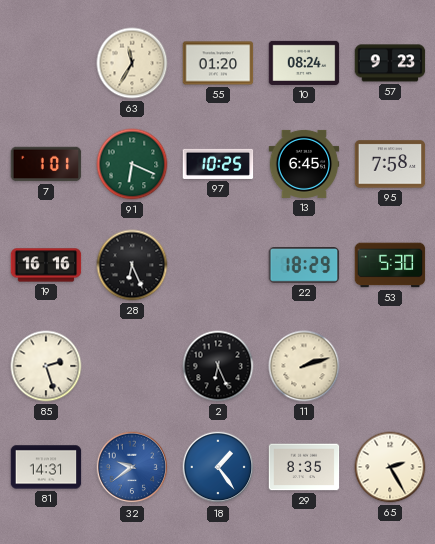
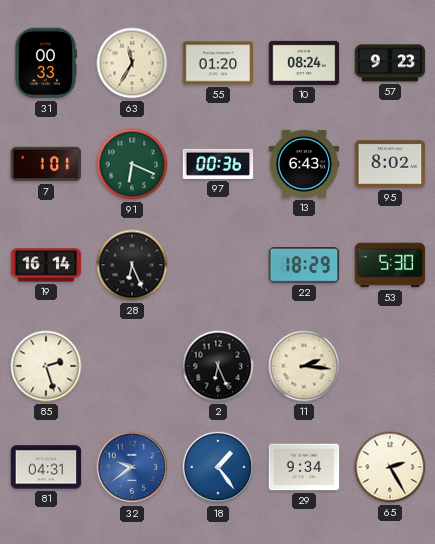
31: none -> 00:33
97: 10:25 -> 00:36
13: 6:45 -> 6:43
95: 7:58 -> 8:02
19: 16:16 -> 16:14
11: 2:12 -> 2:16
81: 14:31 -> 04:31
29: 8:35 -> 9:34
